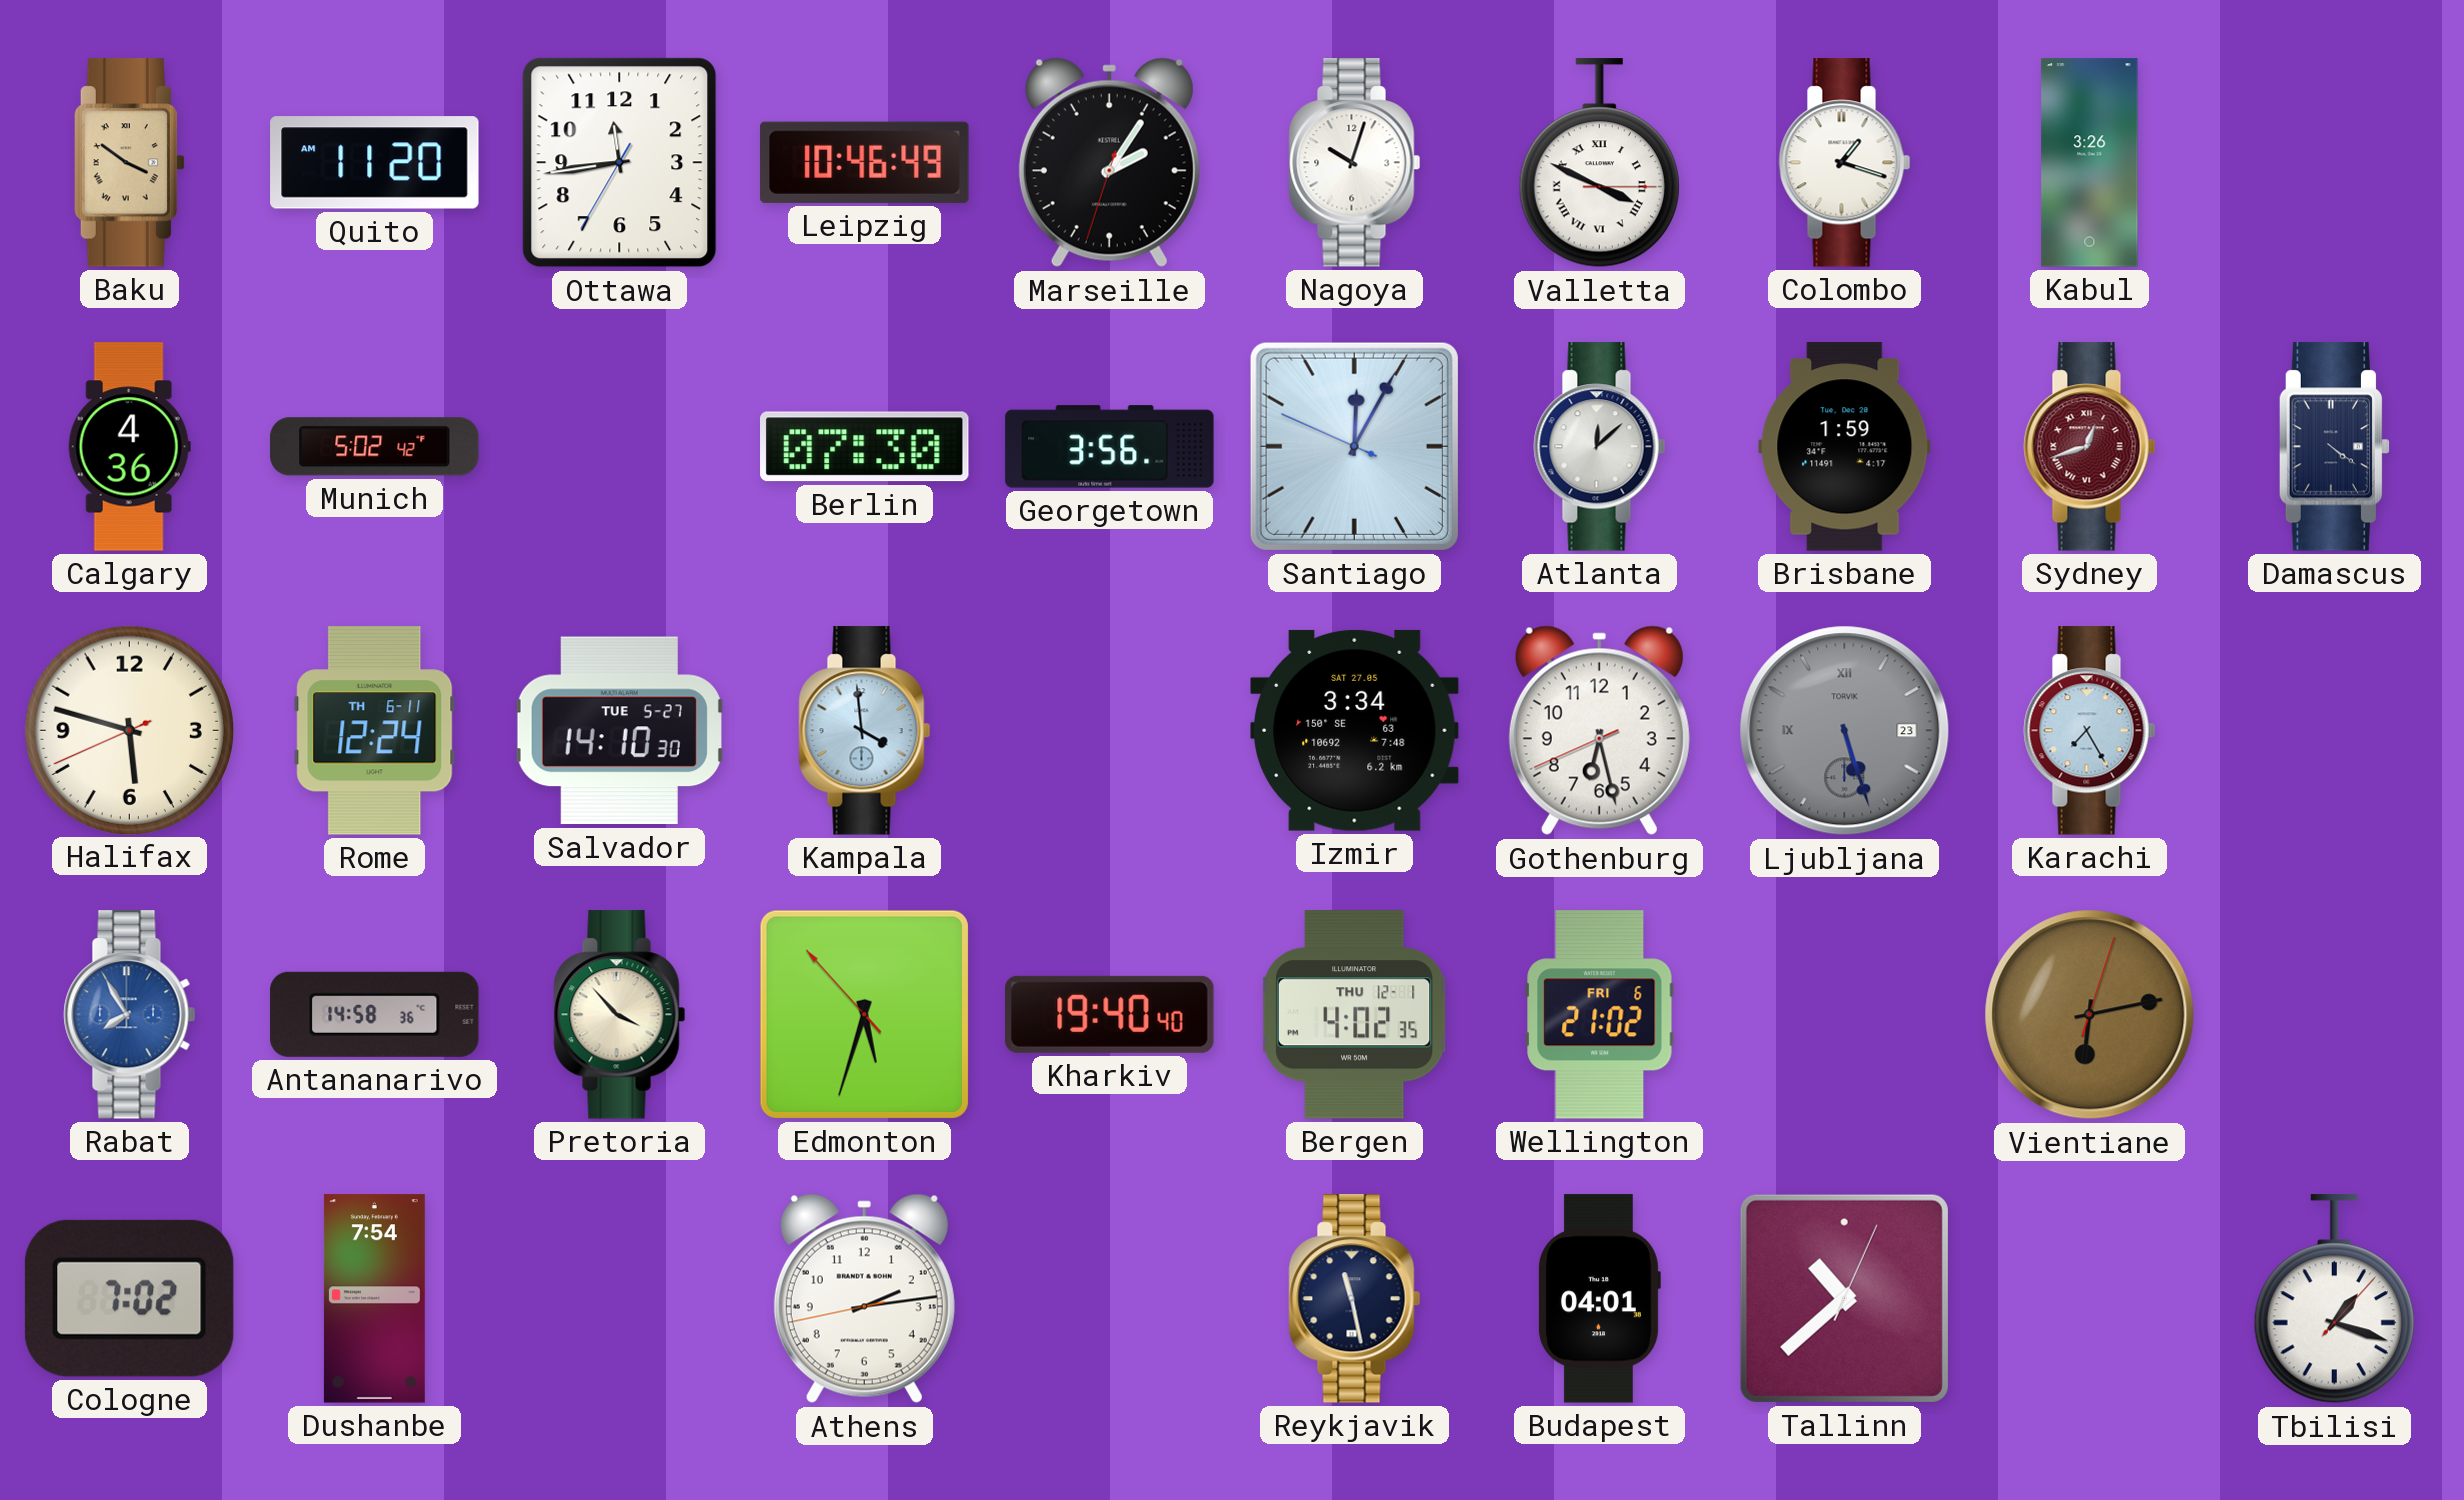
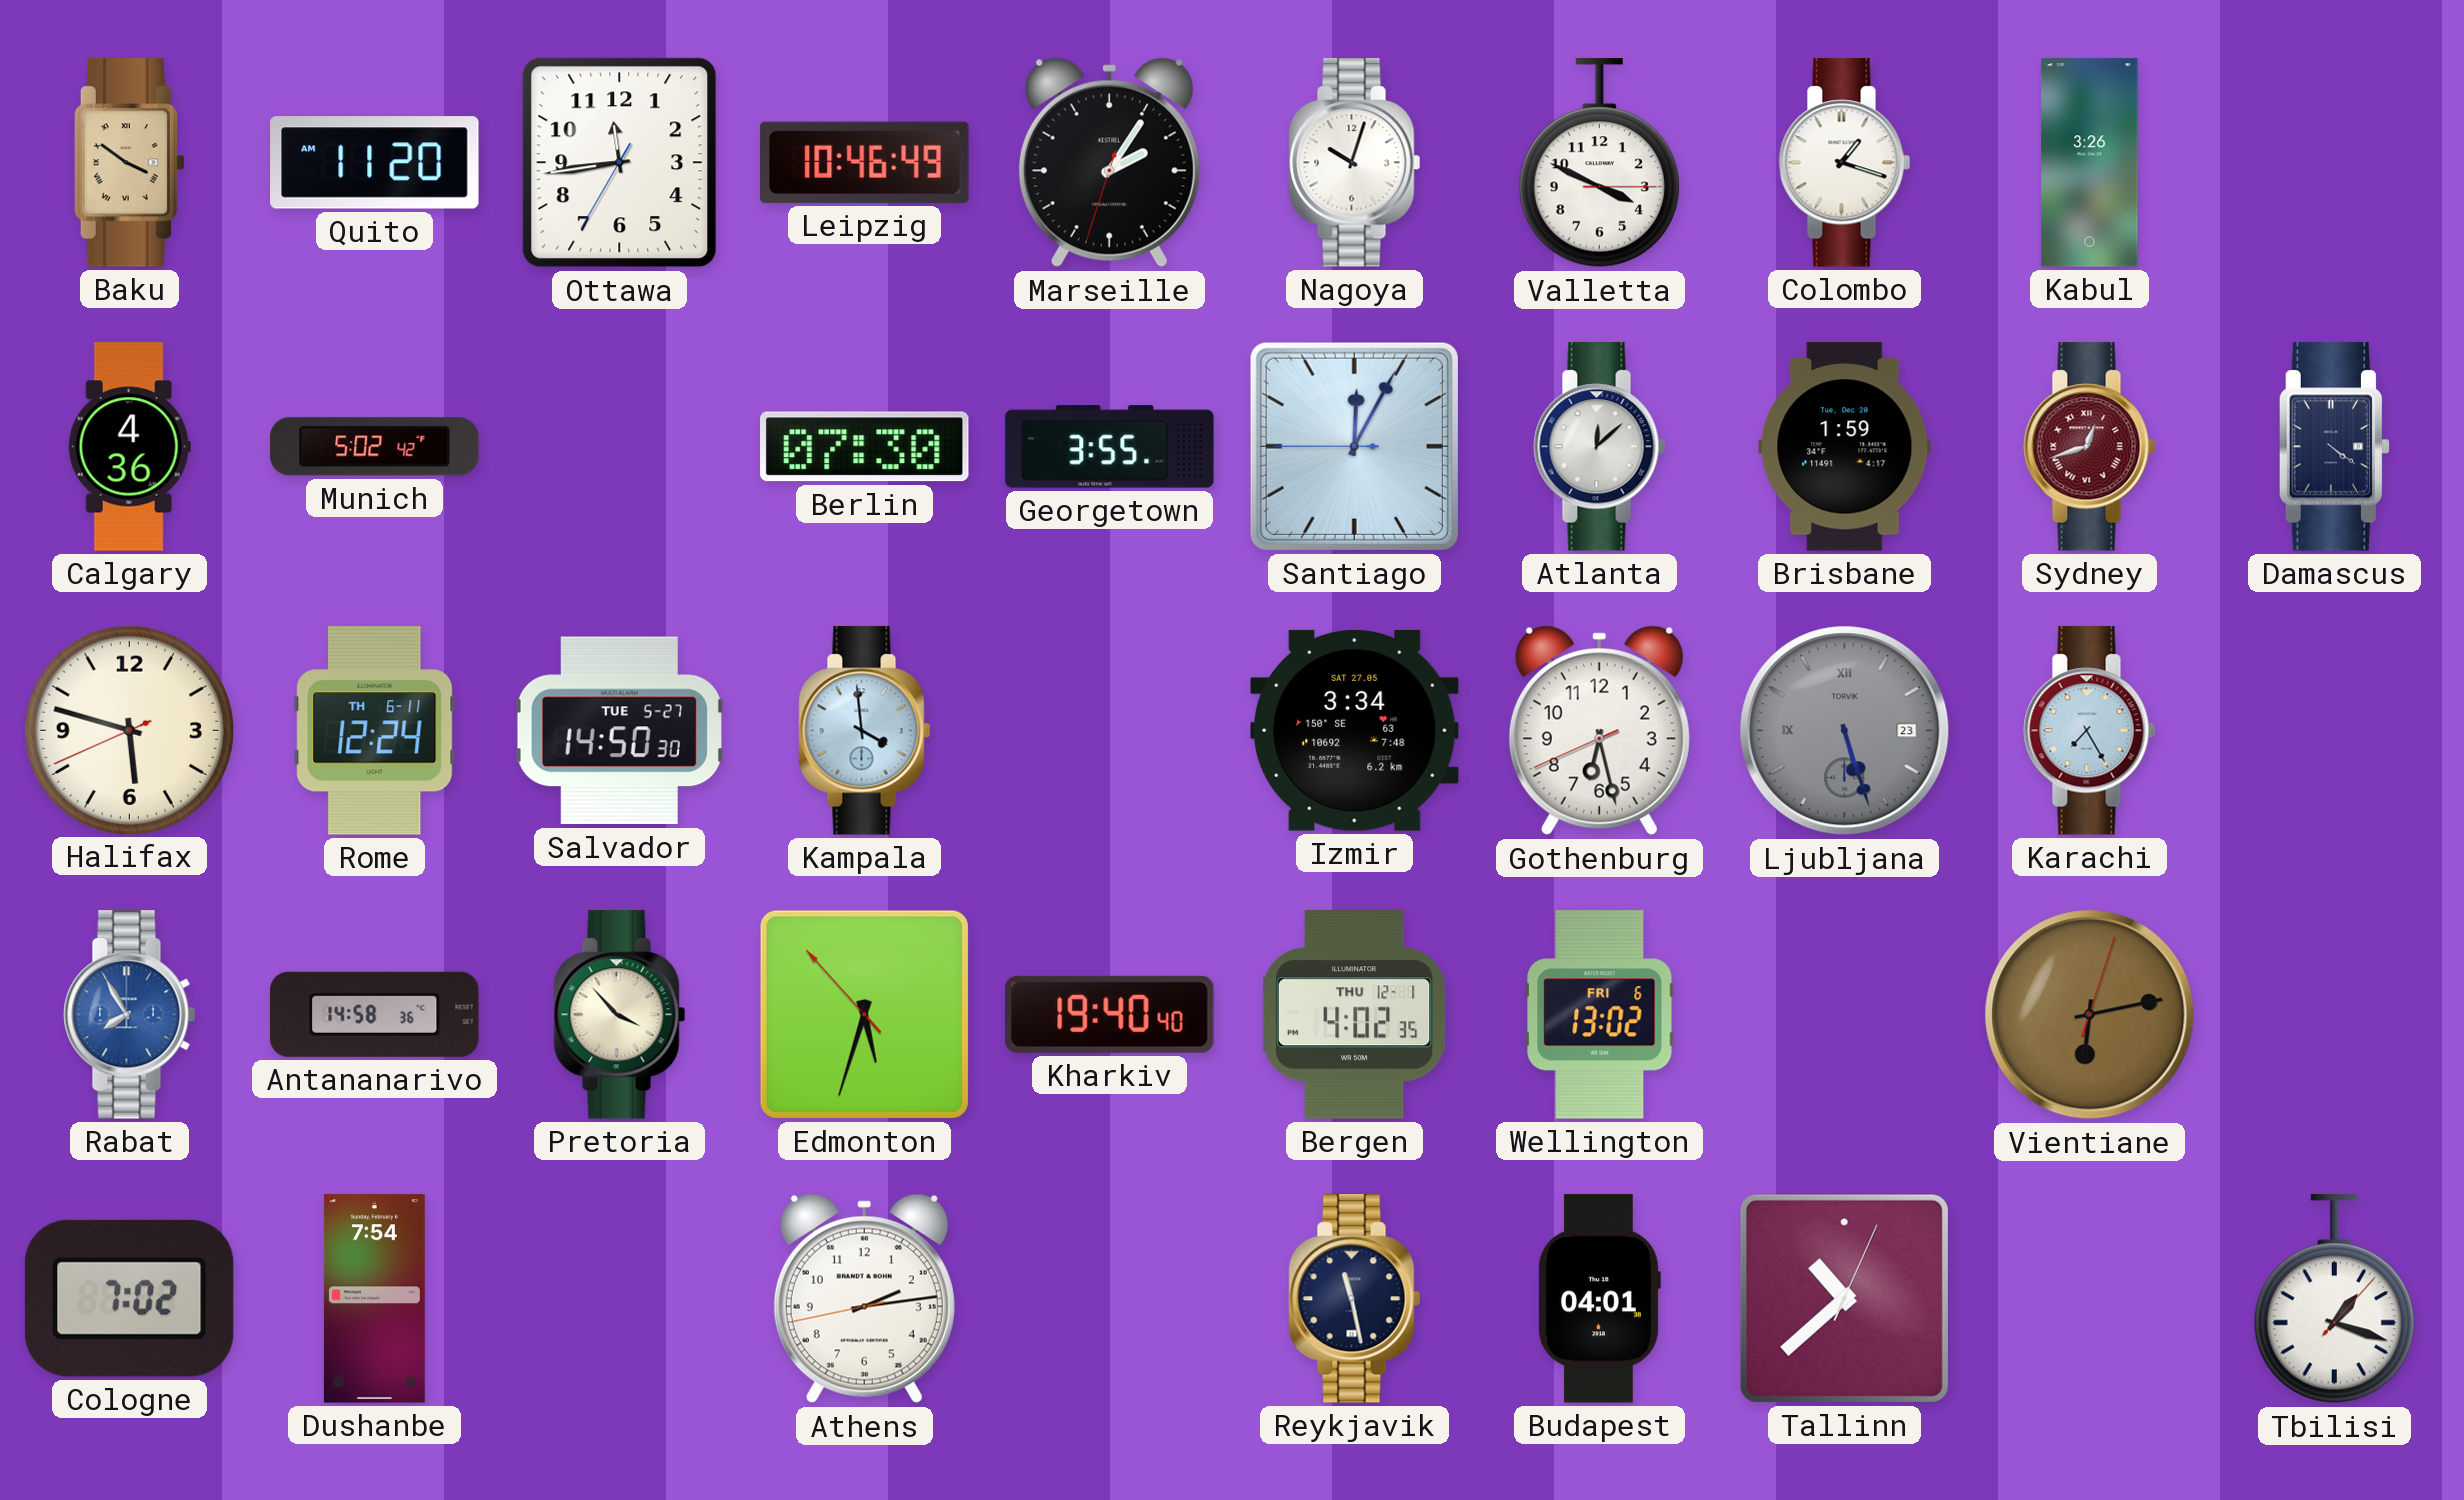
Valletta numerals: Roman -> Arabic
Georgetown: 3:56 -> 3:55
Santiago: 12:04:49 -> 12:04:45
Salvador: 14:10 -> 14:50
Wellington: 21:02 -> 13:02
